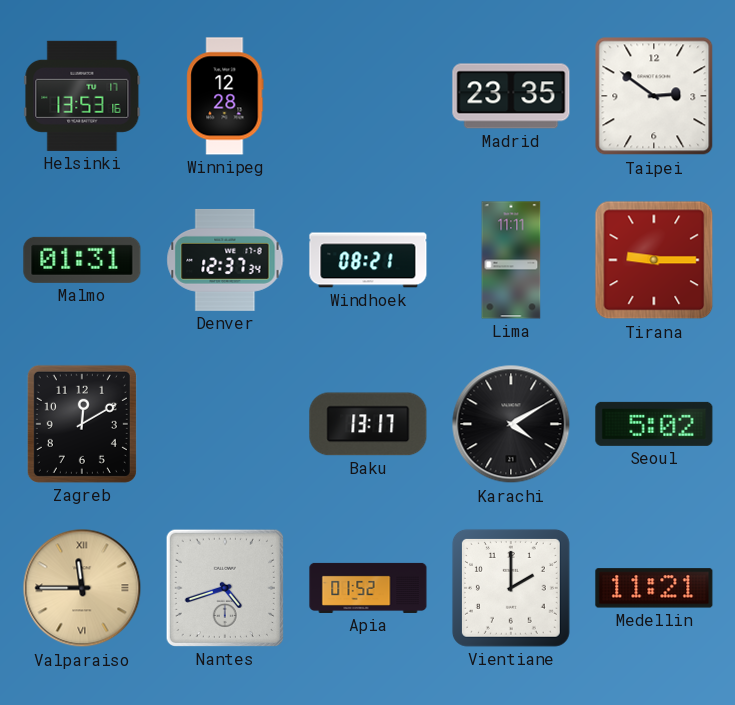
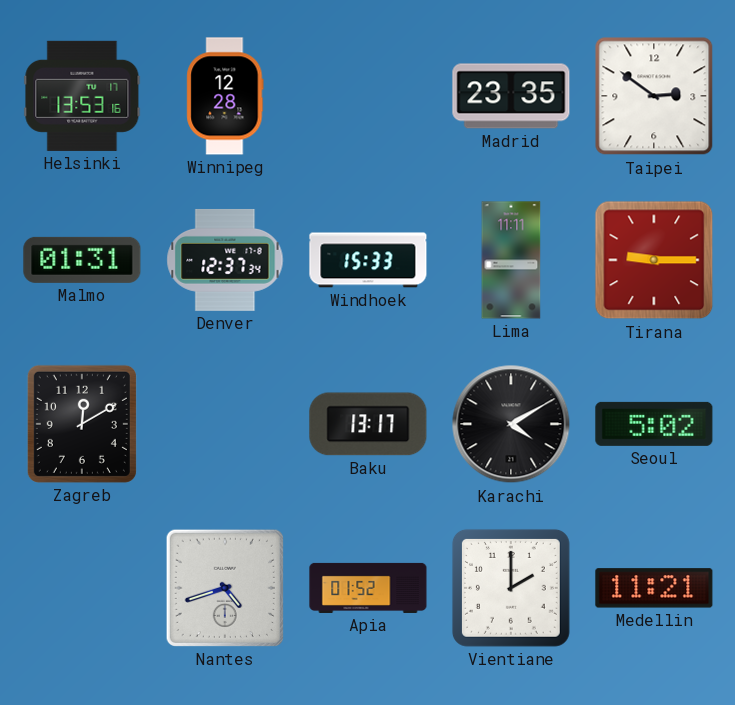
Windhoek: 08:21 -> 15:33
Valparaiso: 11:45 -> none
